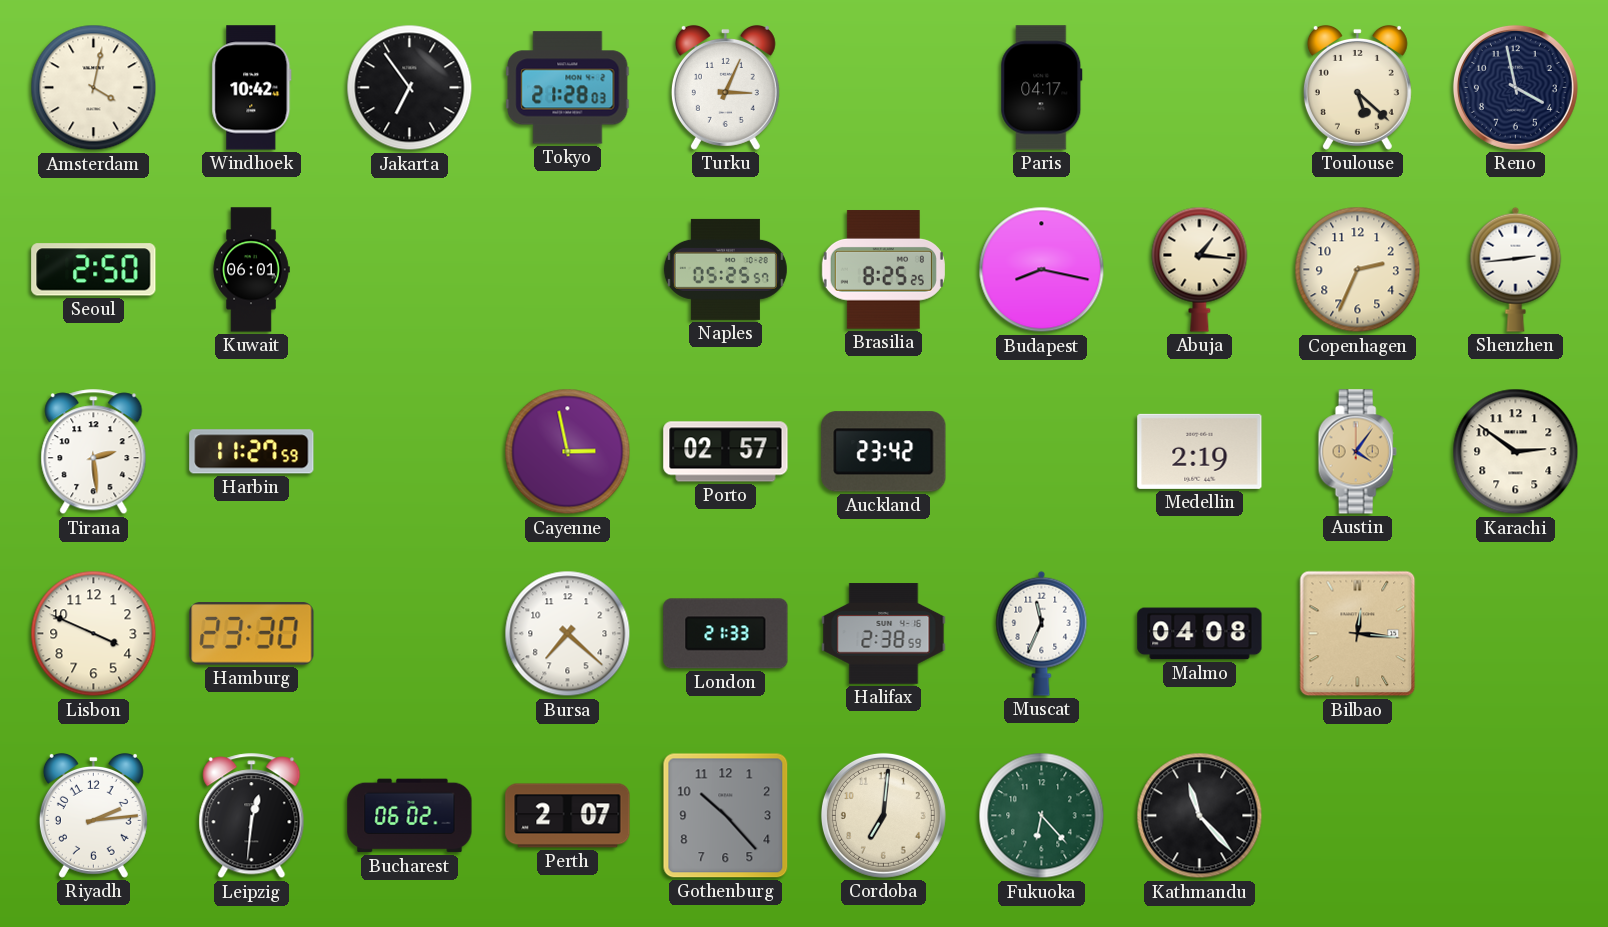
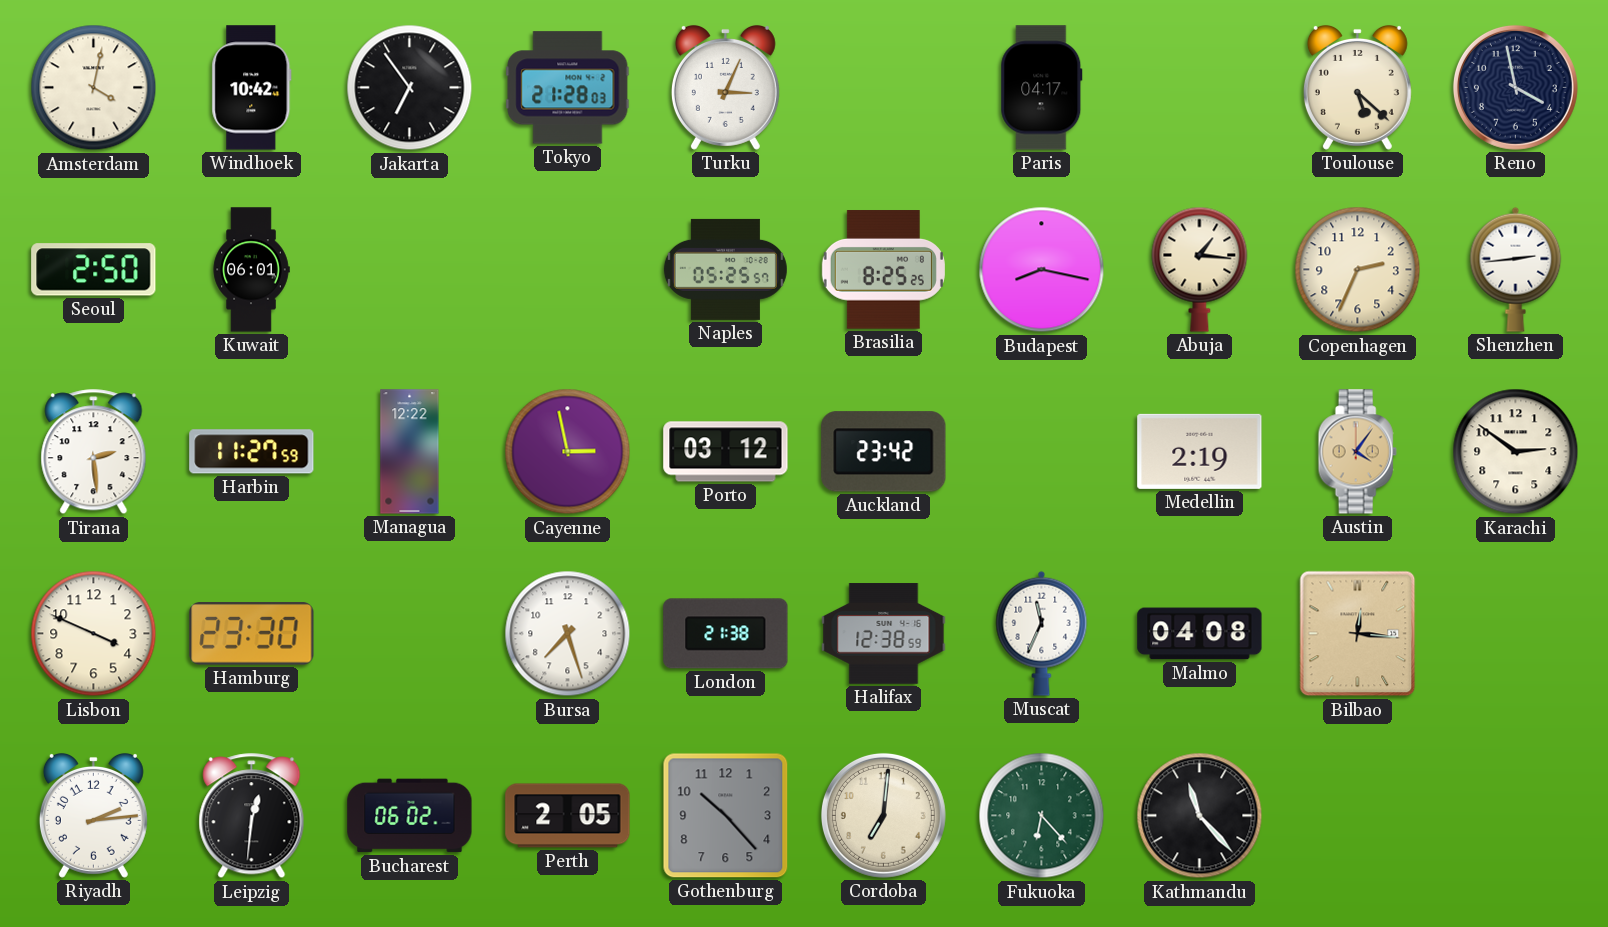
Managua: none -> 12:22
Porto: 02:57 -> 03:12
Bursa: 7:22 -> 7:27
London: 21:33 -> 21:38
Halifax: 2:38 -> 12:38
Perth: 2:07 -> 2:05
